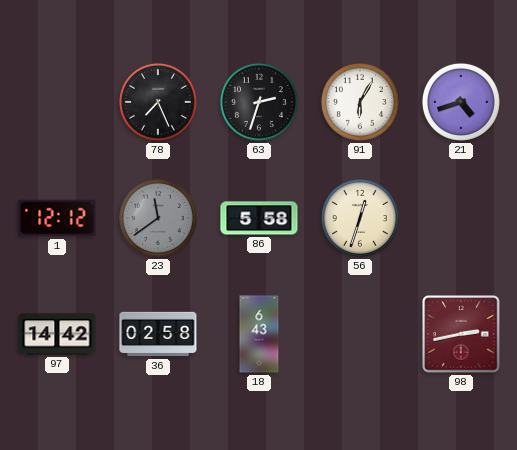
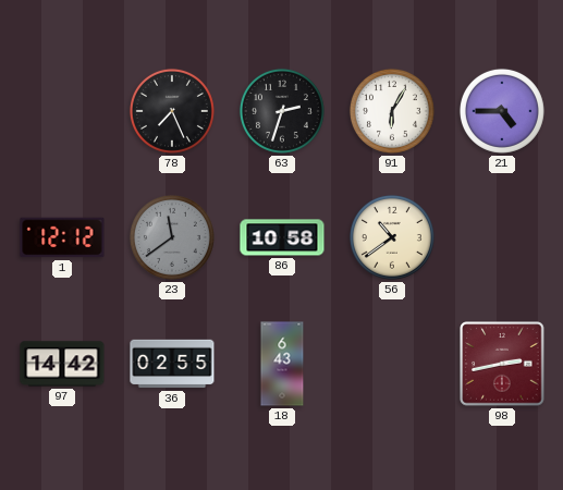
21: 4:42 -> 4:45
86: 5:58 -> 10:58
56: 12:33 -> 10:39
36: 02:58 -> 02:55
